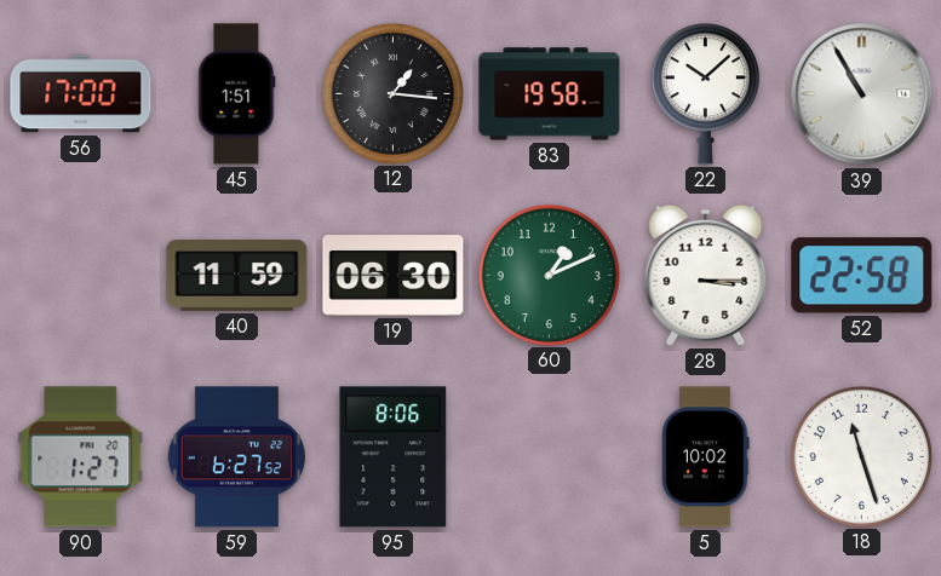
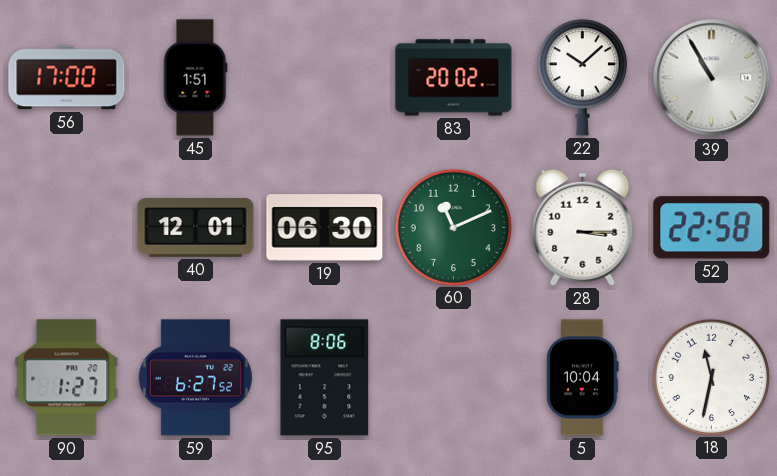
12: 1:16 -> none
83: 19:58 -> 20:02
40: 11:59 -> 12:01
60: 1:11 -> 11:11
5: 10:02 -> 10:04
18: 11:27 -> 11:32
